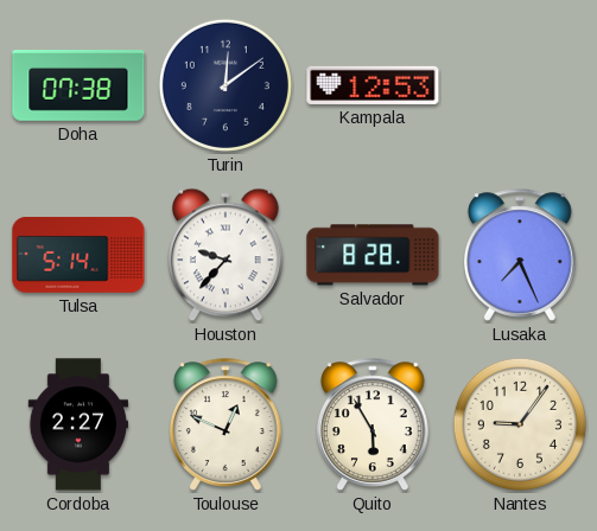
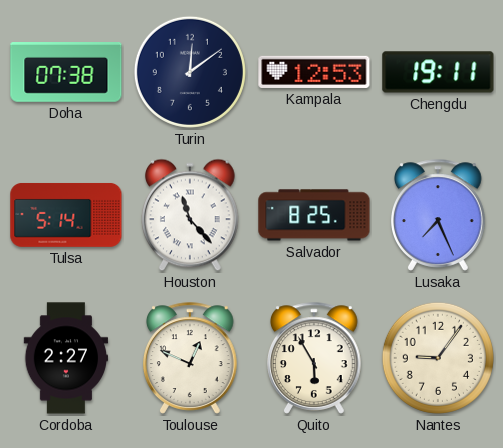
Chengdu: none -> 19:11
Houston: 9:37 -> 11:23
Salvador: 8:28 -> 8:25
